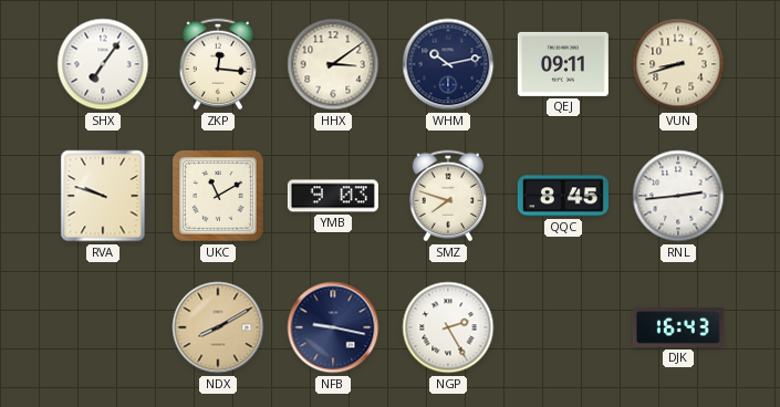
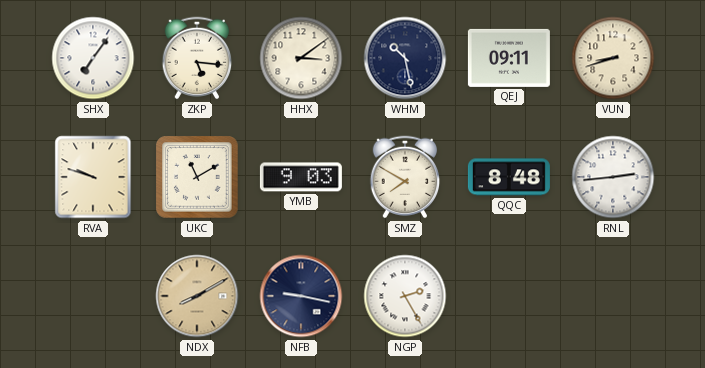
ZKP: 12:16 -> 5:16
WHM: 10:13 -> 10:28
SMZ: 7:48 -> 7:50
QQC: 8:45 -> 8:48
DJK: 16:43 -> none
